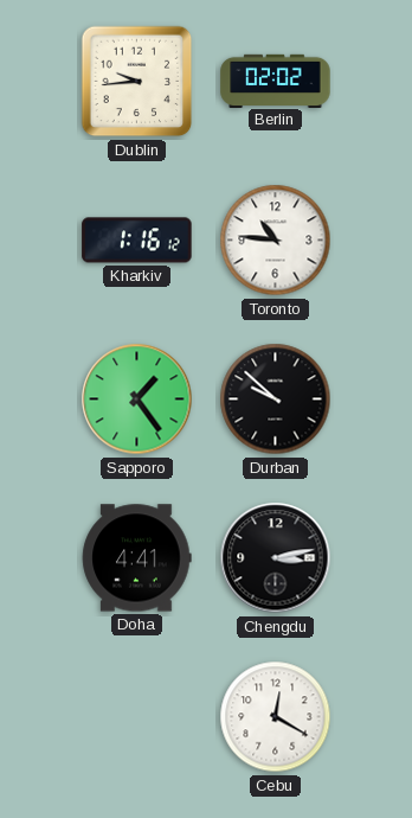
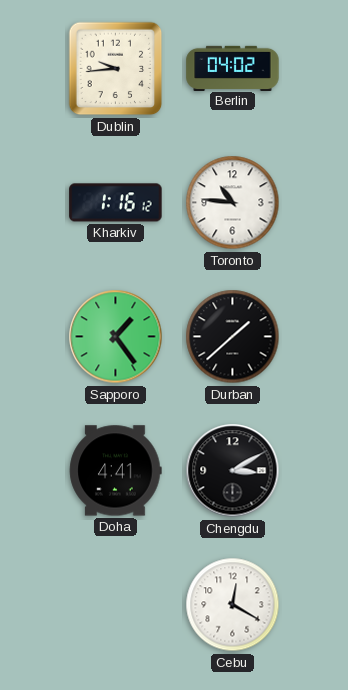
Berlin: 02:02 -> 04:02
Durban: 9:52 -> 1:38
Chengdu: 3:13 -> 3:10
